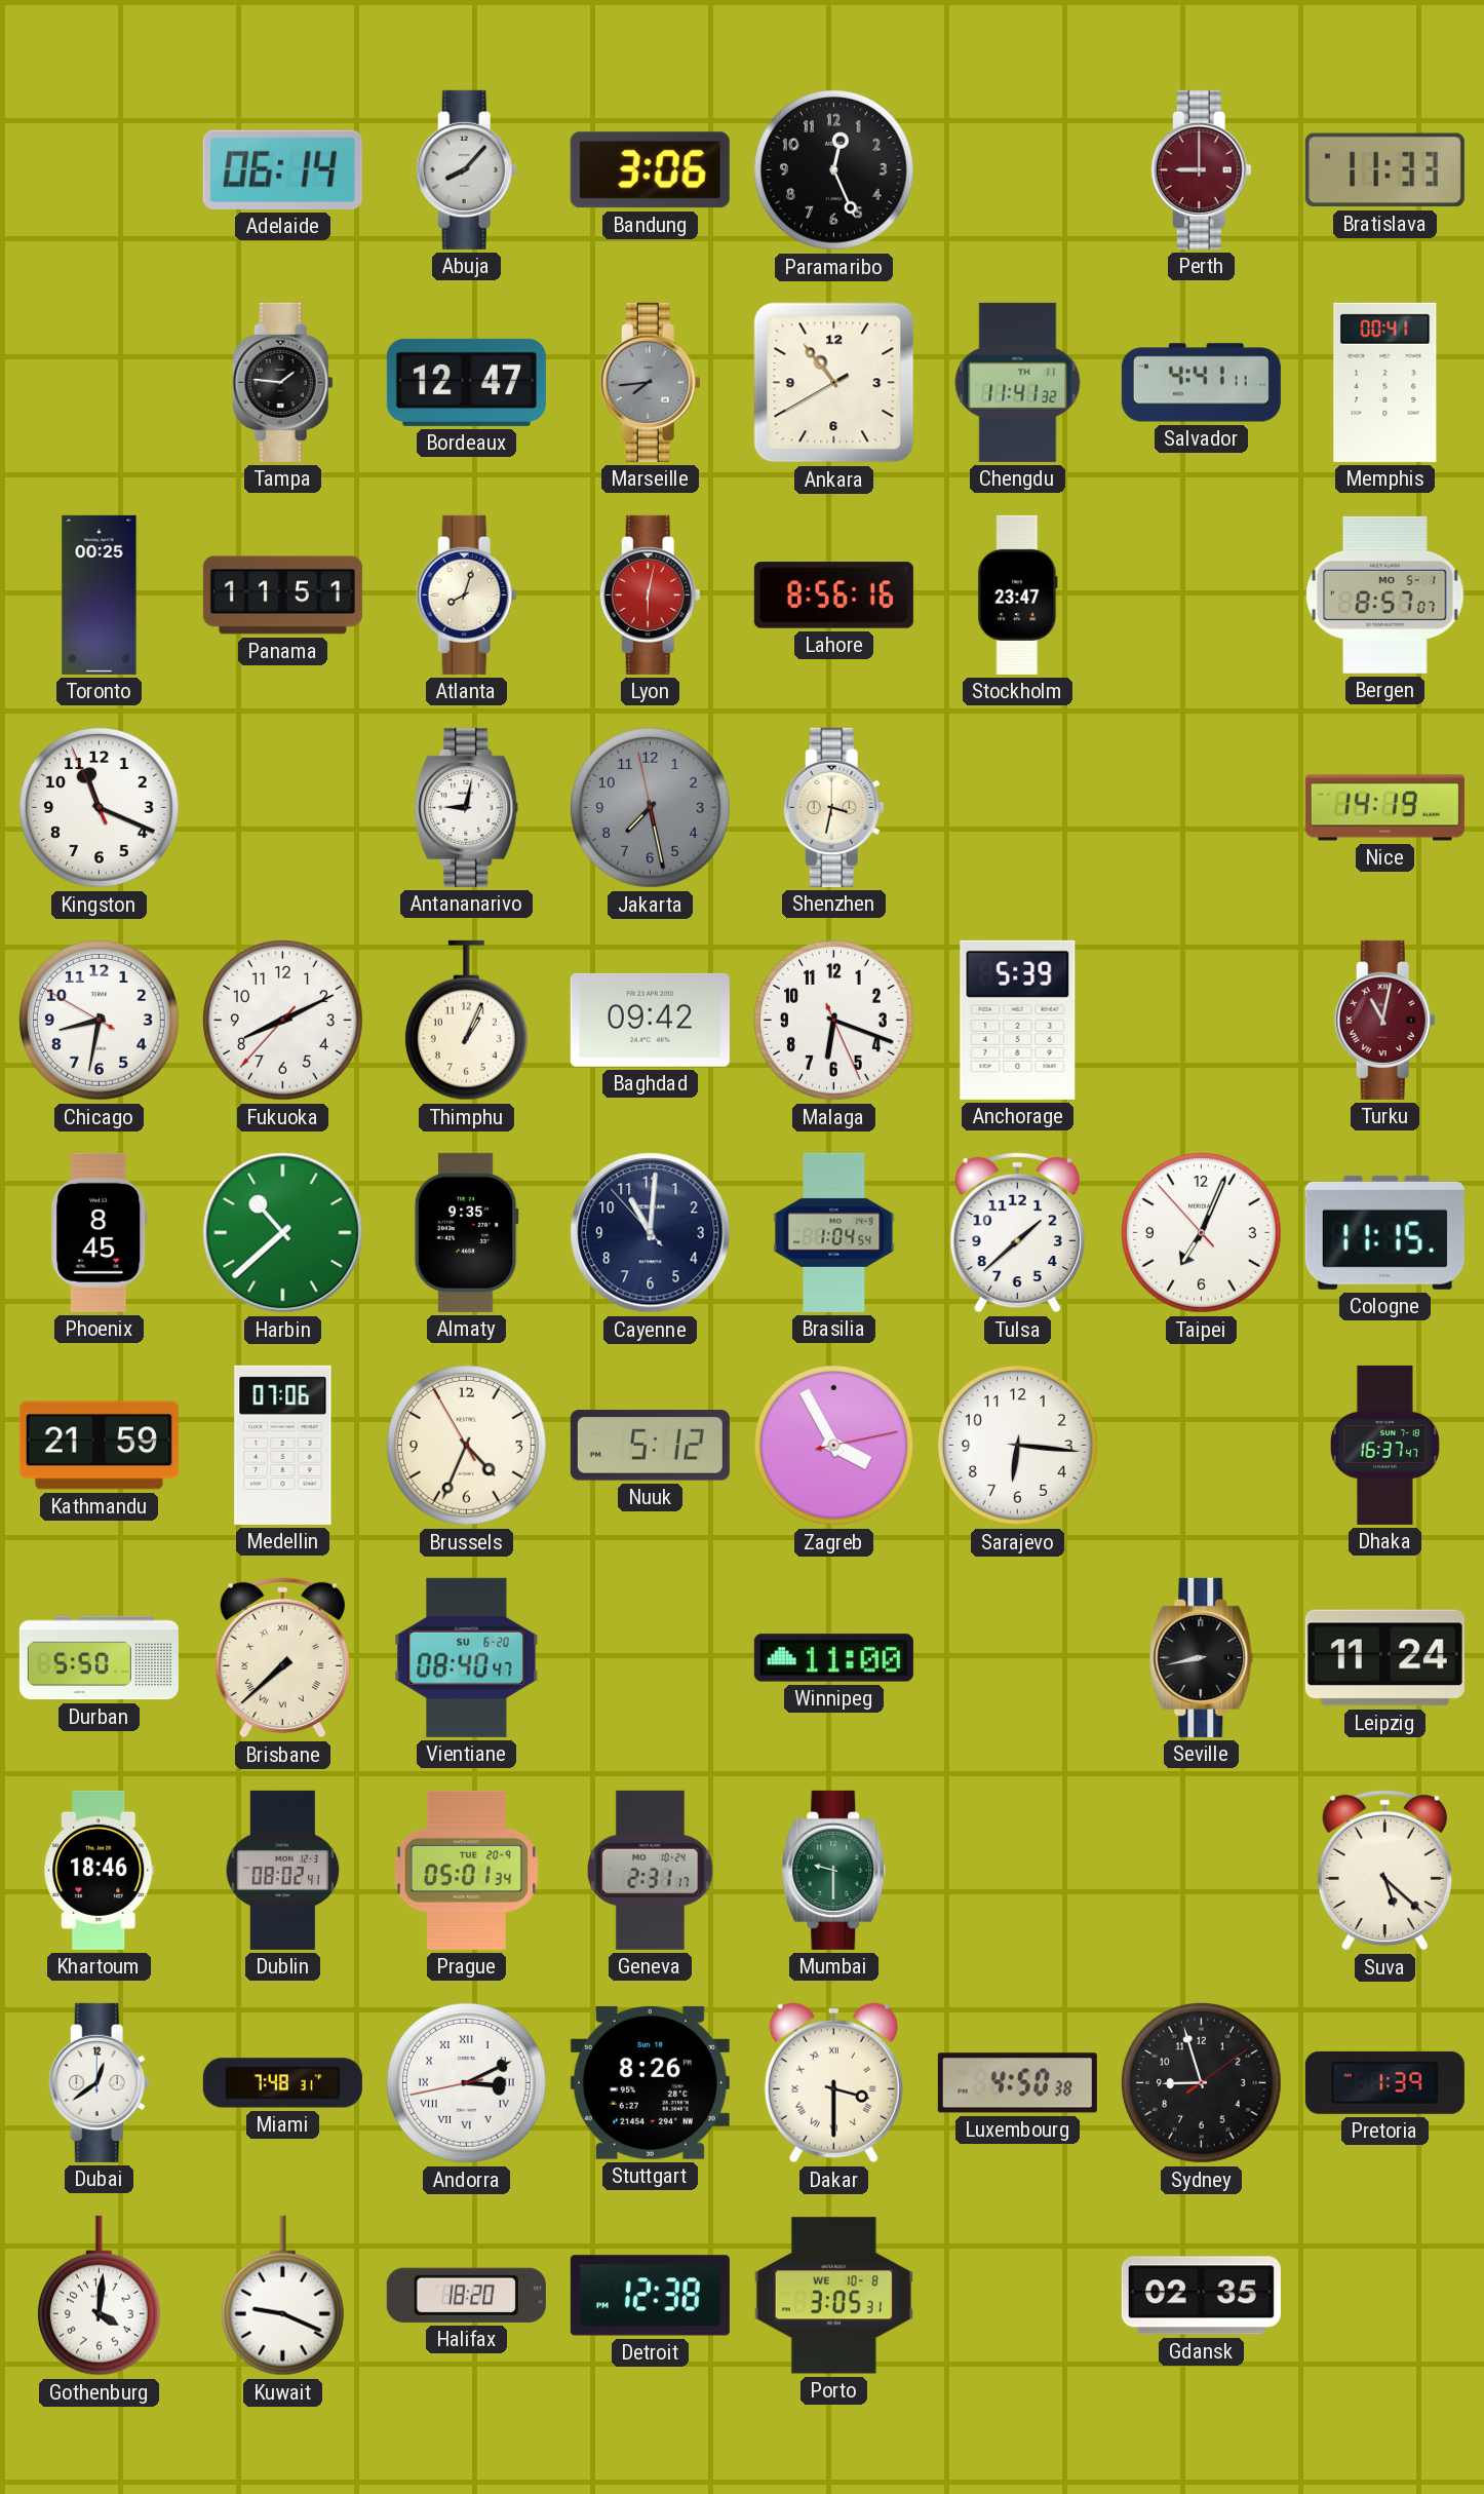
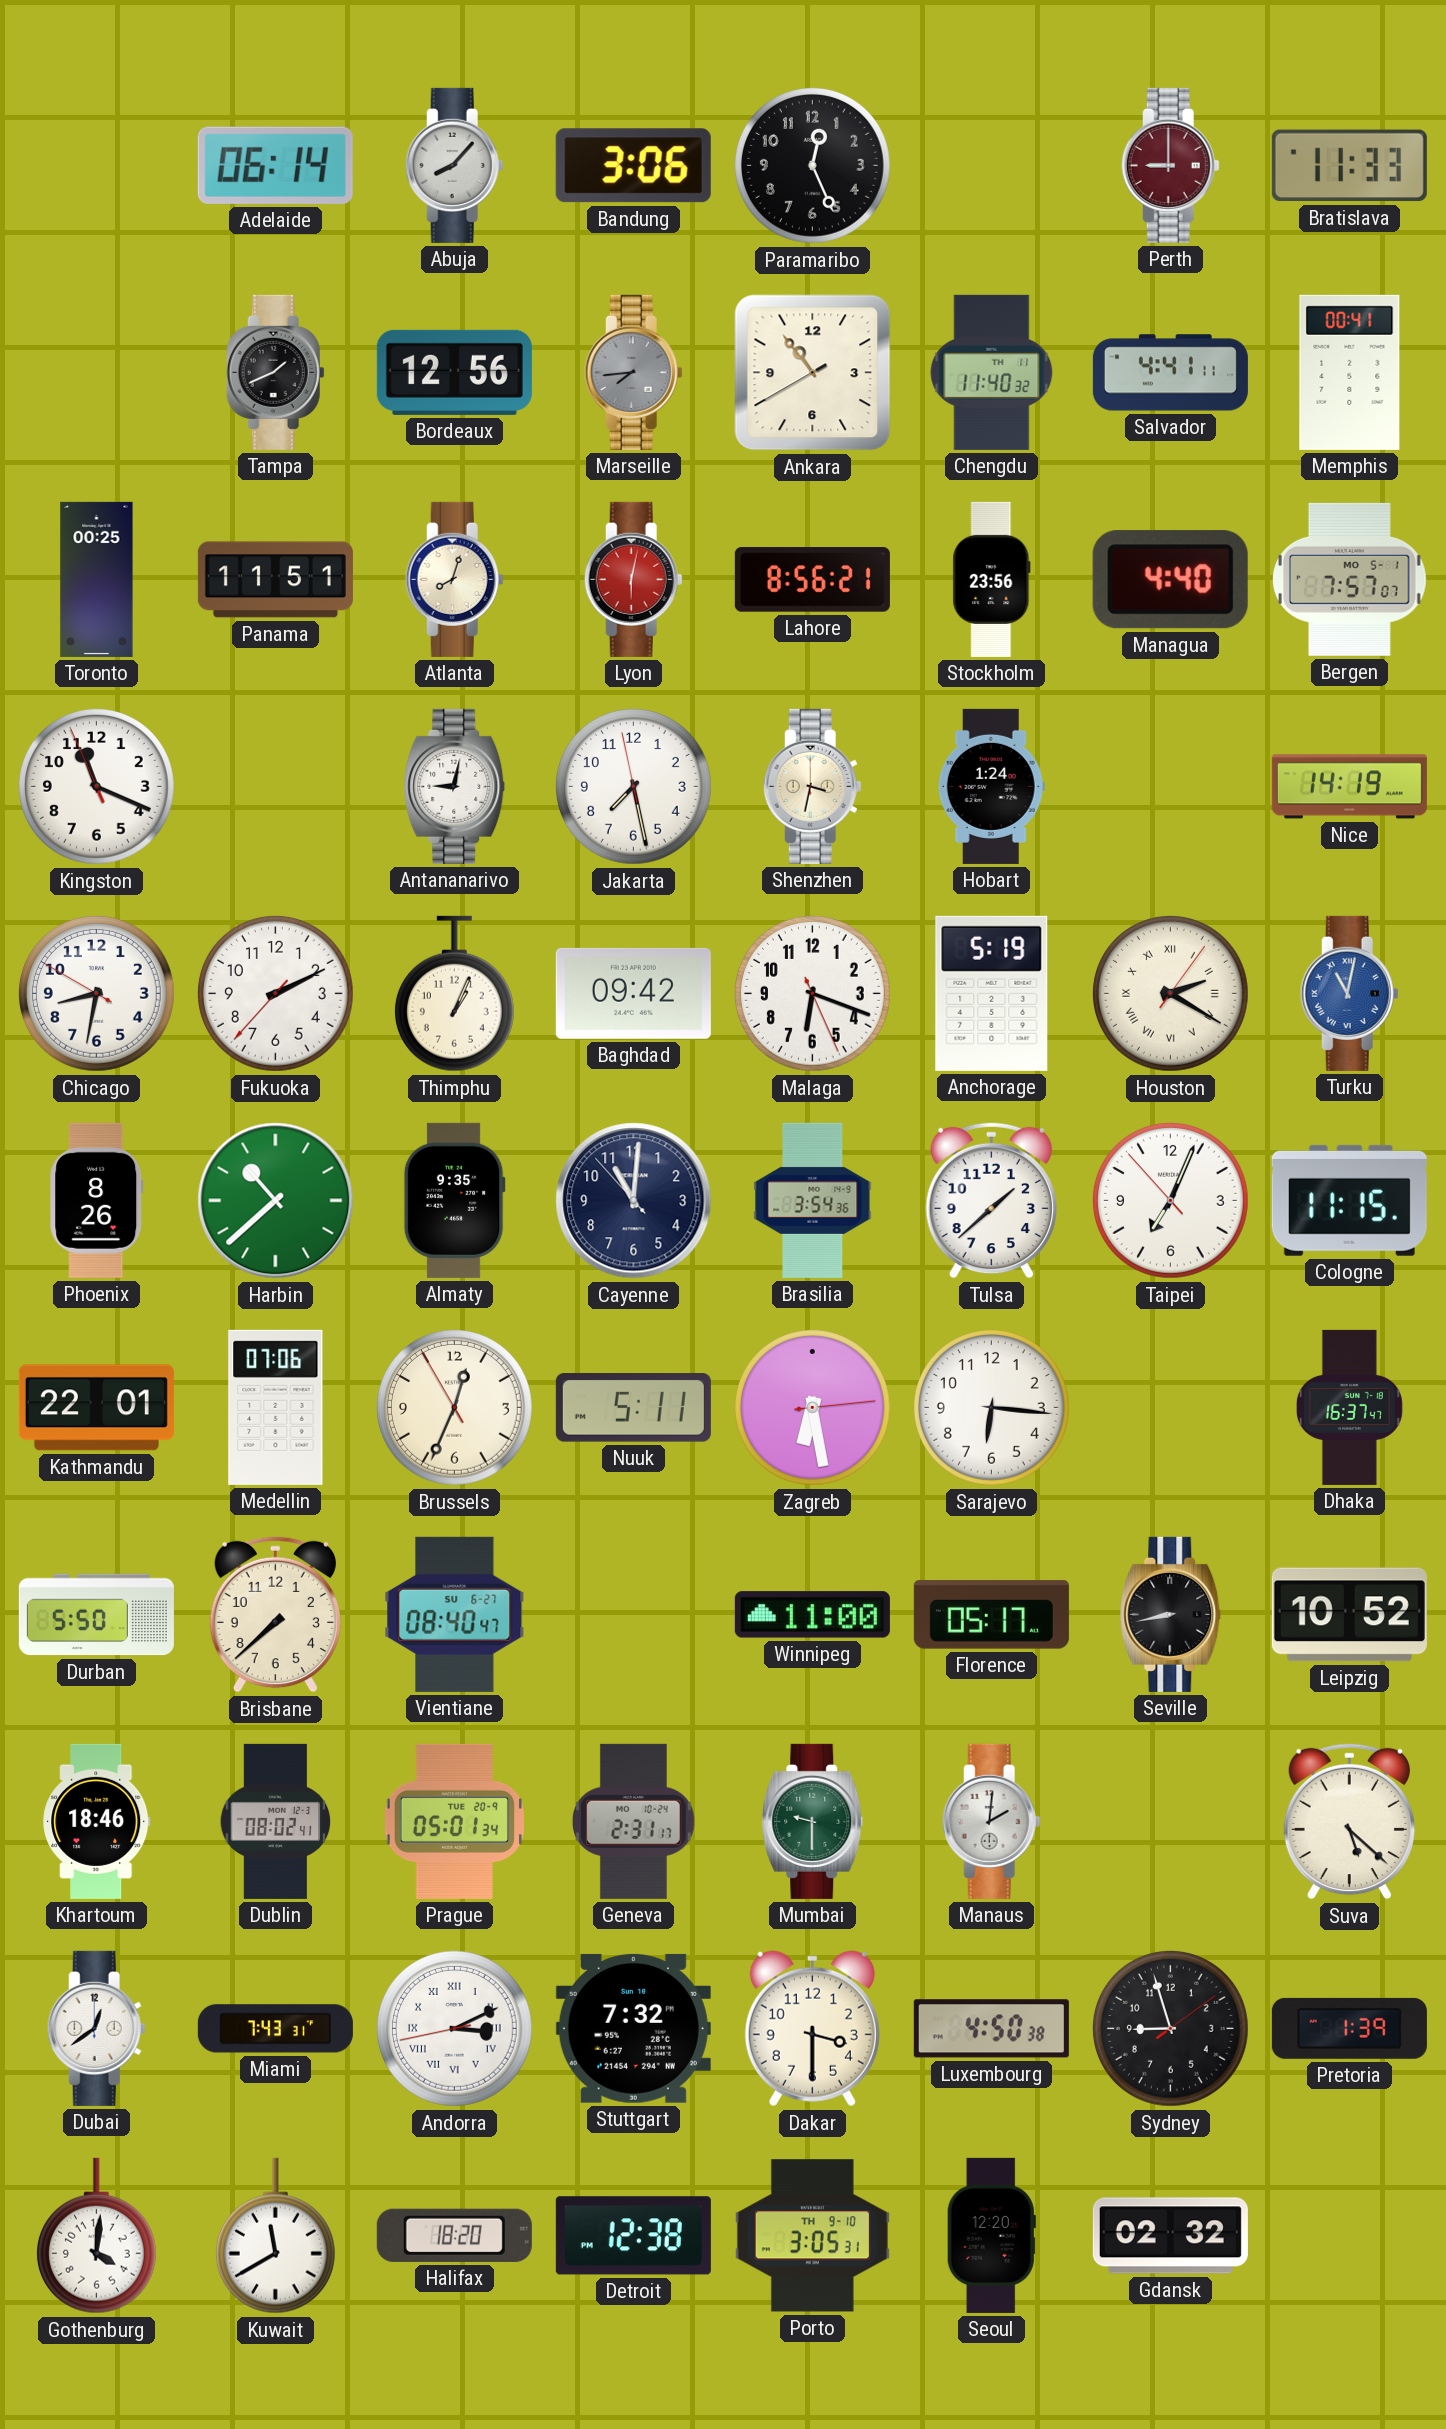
Tampa: 1:46 -> 1:41
Bordeaux: 12:47 -> 12:56
Chengdu: 11:41 -> 11:40
Lahore: 8:56:16 -> 8:56:21
Stockholm: 23:47 -> 23:56
Managua: none -> 4:40
Bergen: 8:57 -> 7:57
Jakarta dial: grey -> white
Hobart: none -> 1:24
Fukuoka: 8:10 -> 2:10
Anchorage: 5:39 -> 5:19
Houston: none -> 2:20
Turku dial: burgundy -> blue
Phoenix: 8:45 -> 8:26
Brasilia: 1:04 -> 3:54
Kathmandu: 21:59 -> 22:01
Brussels: 4:33 -> 12:33
Nuuk: 5:12 -> 5:11
Zagreb: 3:55 -> 6:28
Brisbane numerals: Roman -> Arabic
Vientiane date: SU 6-20 -> SU 6-27
Florence: none -> 05:17
Leipzig: 11:24 -> 10:52
Manaus: none -> 2:01
Miami: 7:48 -> 7:43
Stuttgart: 8:26 -> 7:32
Dakar numerals: Roman -> Arabic
Kuwait: 9:19 -> 11:40
Porto date: WE 10-8 -> TH 9-10
Seoul: none -> 12:20
Gdansk: 02:35 -> 02:32
